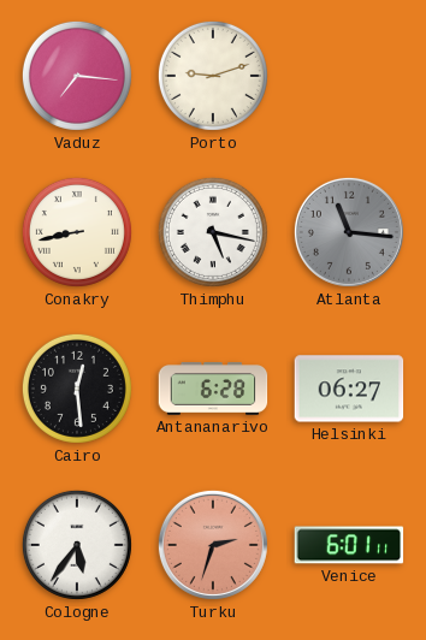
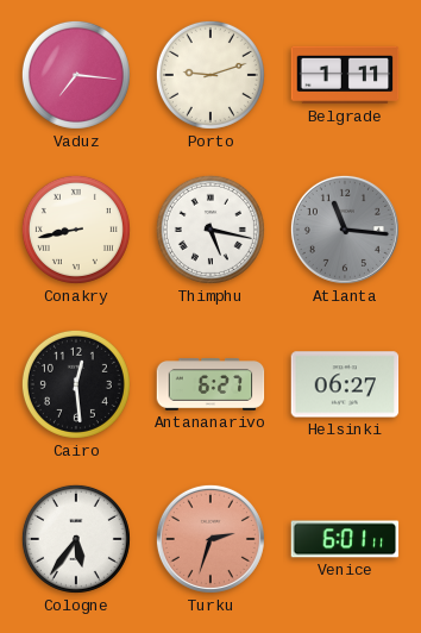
Belgrade: none -> 1:11
Antananarivo: 6:28 -> 6:27
